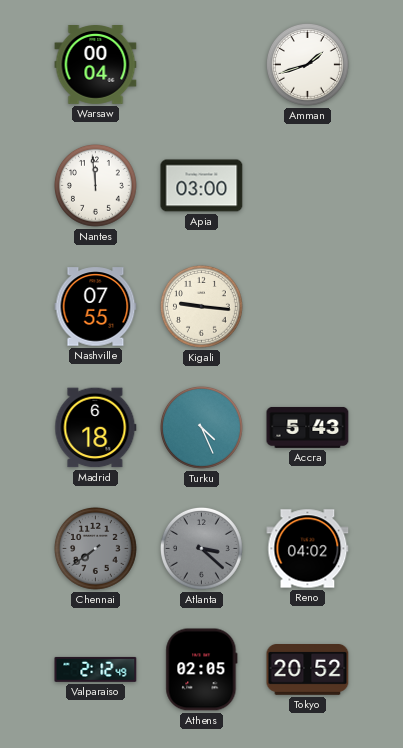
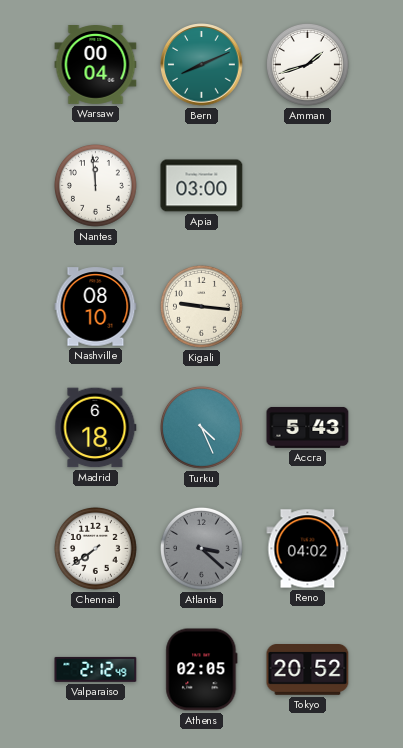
Bern: none -> 8:11
Nashville: 07:55 -> 08:10
Chennai dial: grey -> white
